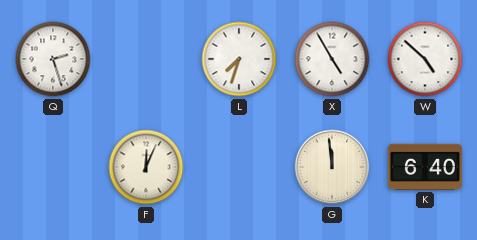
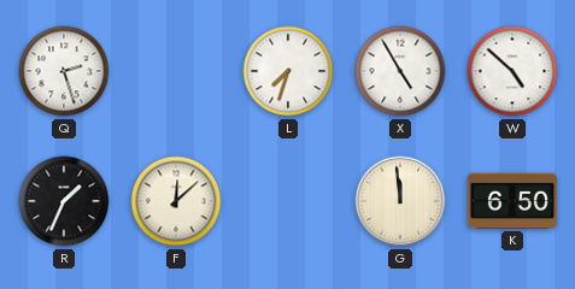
R: none -> 1:34
F: 12:04 -> 12:08
K: 6:40 -> 6:50
